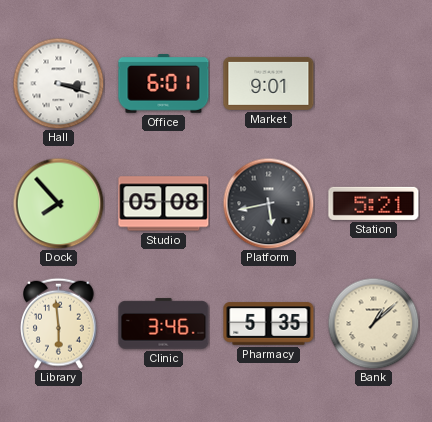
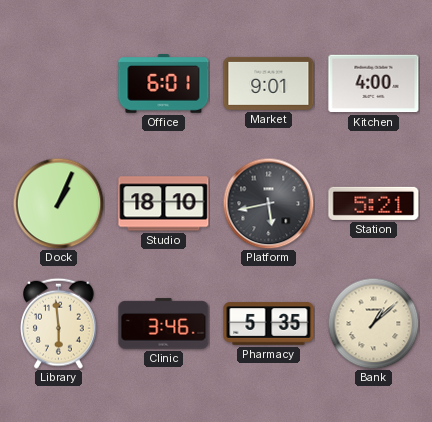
Hall: 3:18 -> none
Kitchen: none -> 4:00
Dock: 7:53 -> 1:04
Studio: 05:08 -> 18:10
